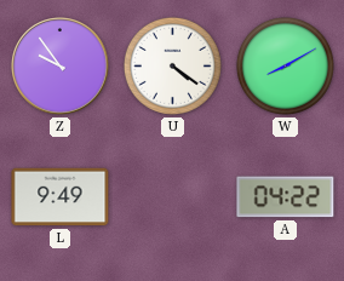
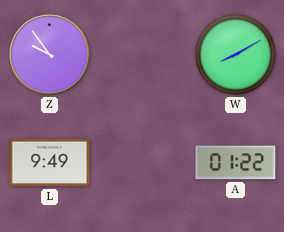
U: 4:21 -> none
A: 04:22 -> 01:22
